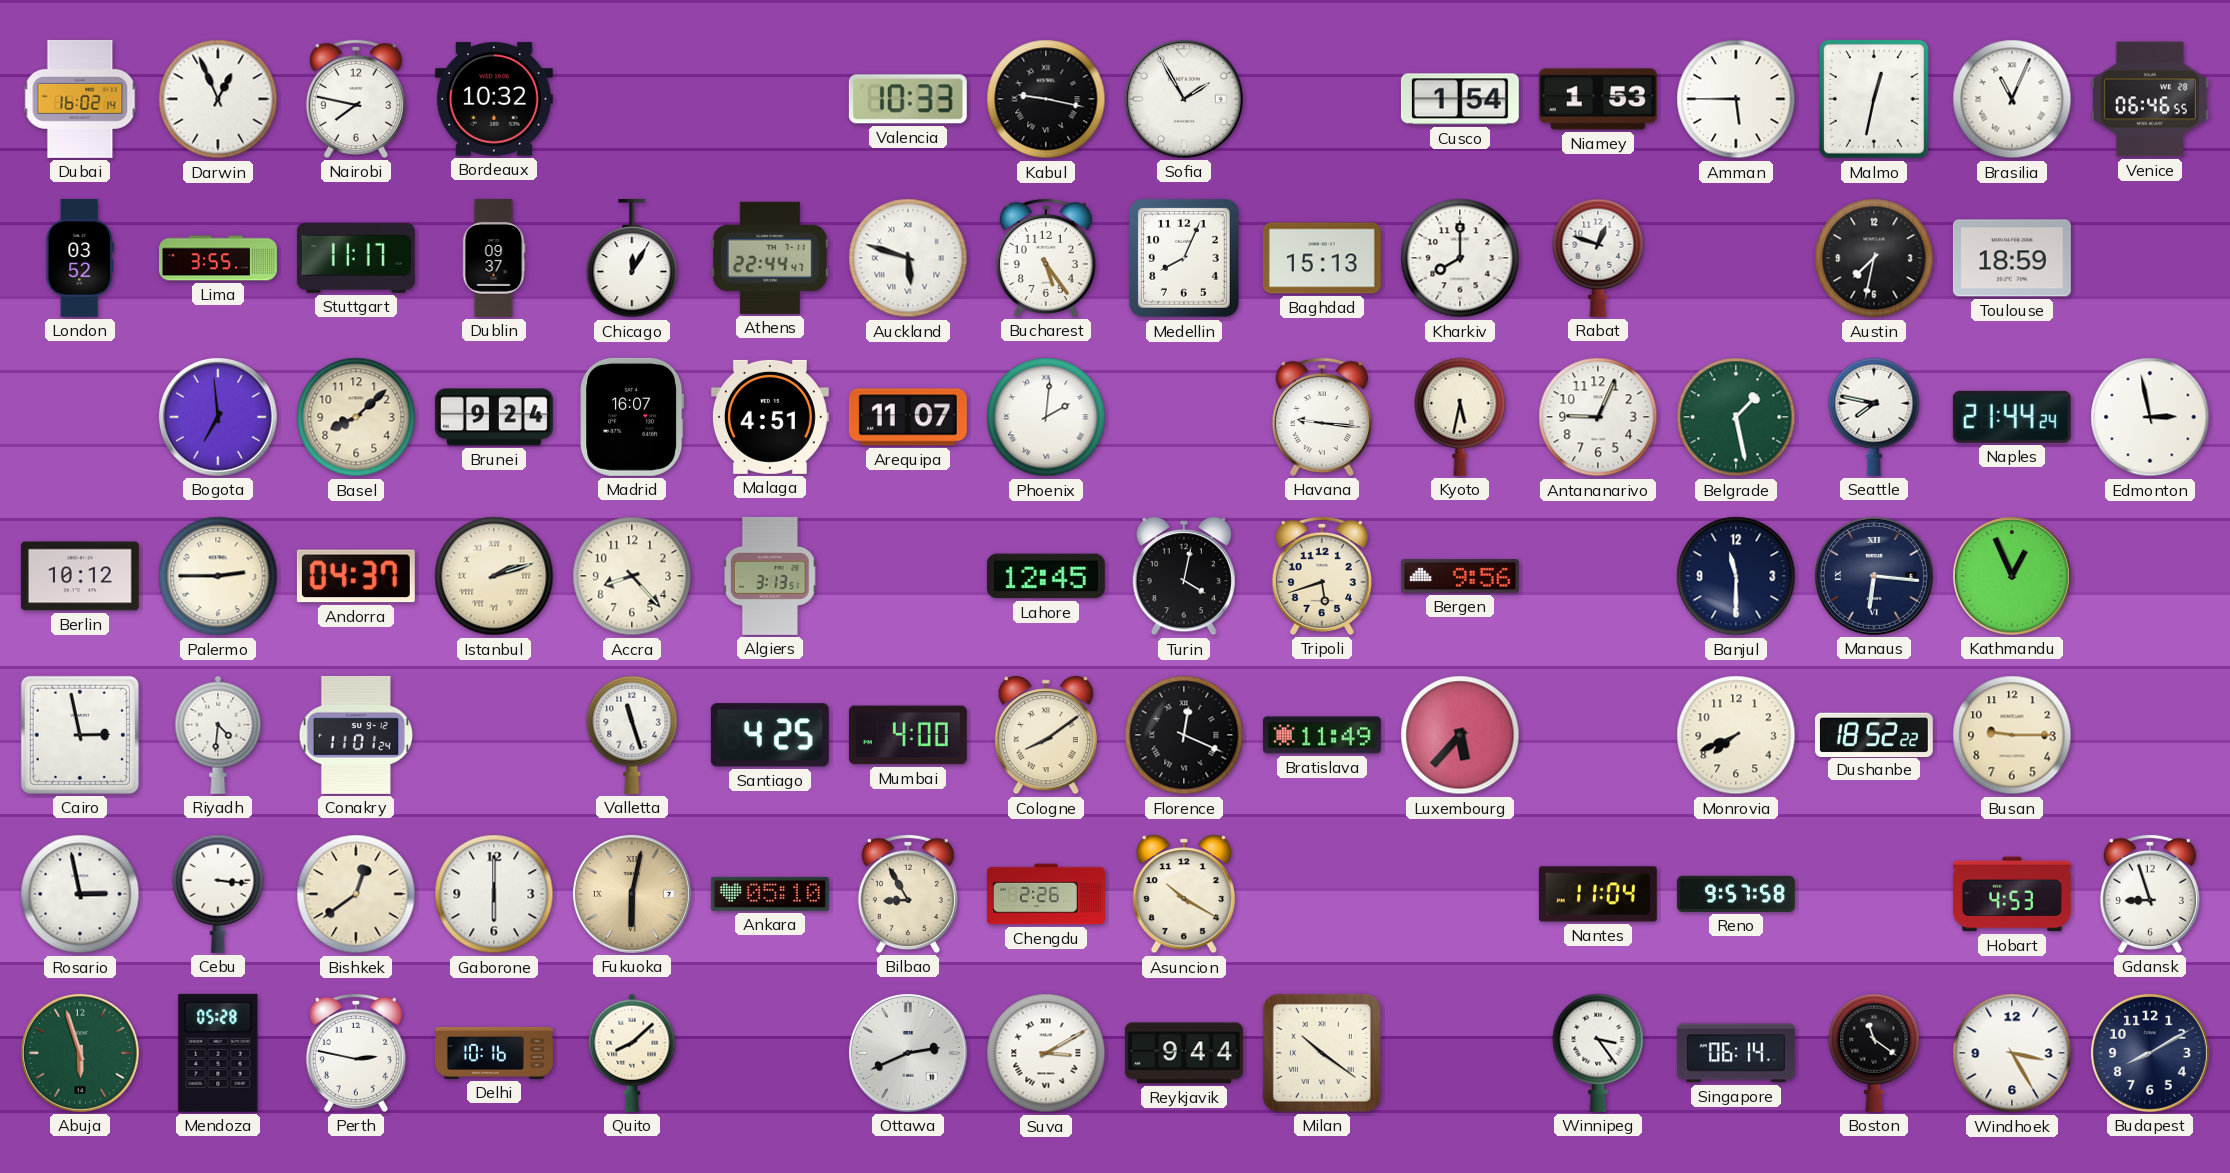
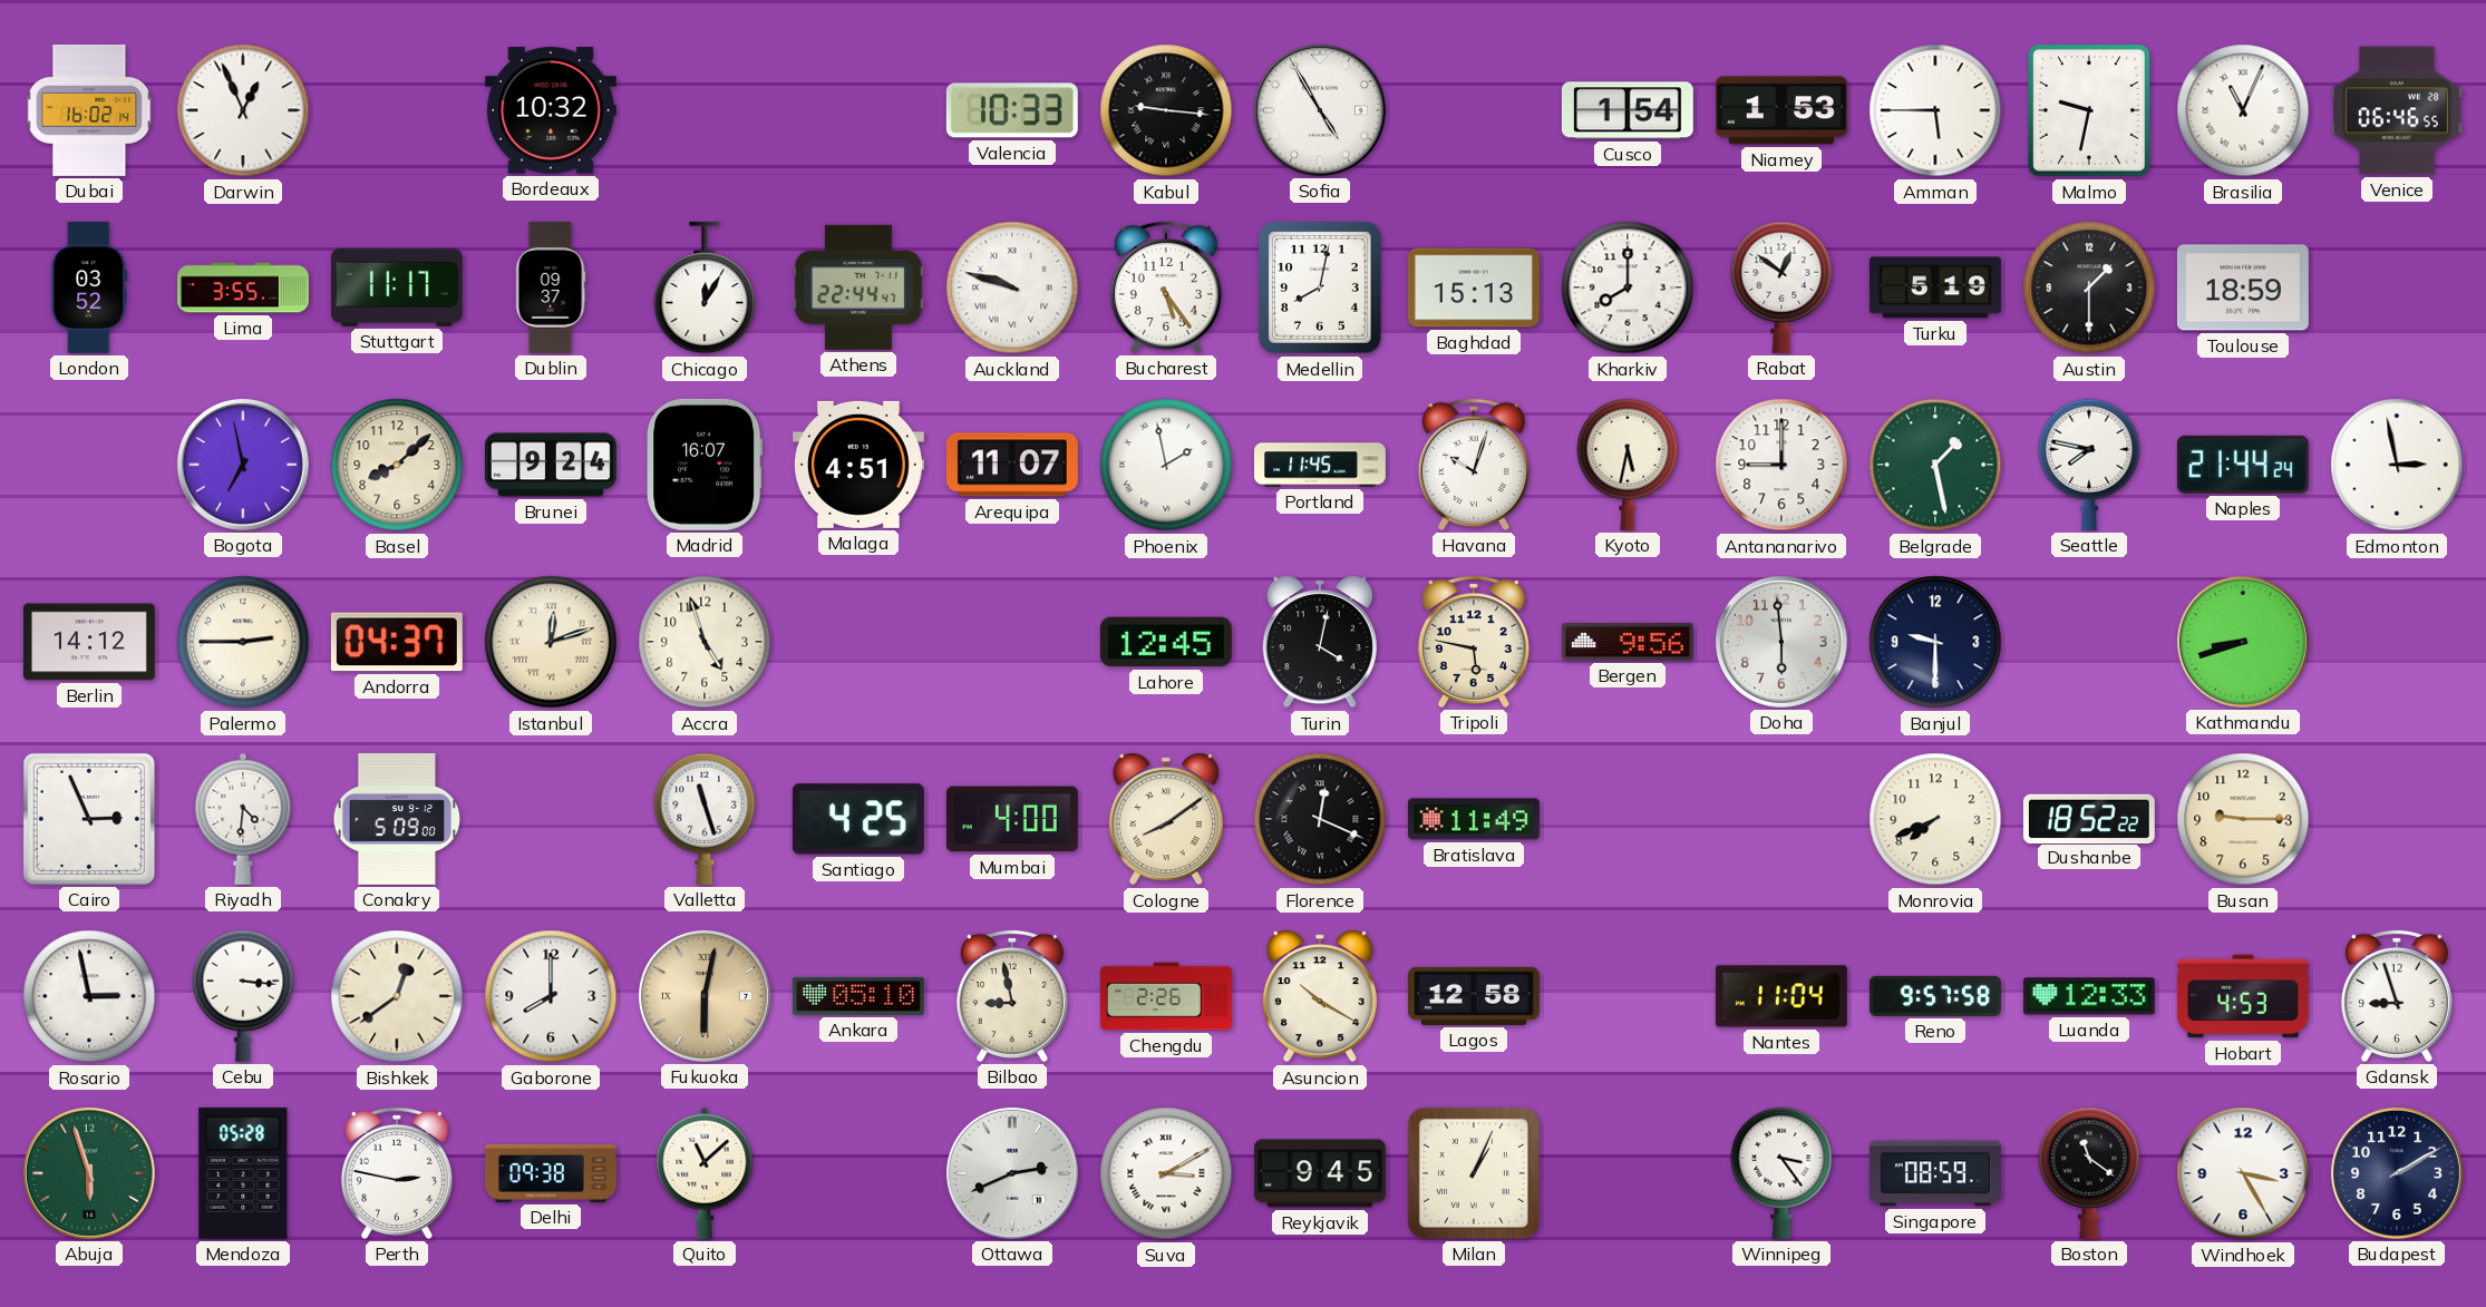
Nairobi: 7:47 -> none
Kabul: 9:17 -> 9:16
Sofia: 1:55 -> 4:55
Malmo: 12:32 -> 9:32
Auckland: 5:48 -> 9:48
Medellin: 8:04 -> 8:02
Rabat: 12:48 -> 12:51
Turku: none -> 5:19
Austin: 7:32 -> 1:30
Bogota: 6:59 -> 6:58
Phoenix: 2:01 -> 1:58
Portland: none -> 11:45
Havana: 9:16 -> 10:03
Antananarivo: 9:04 -> 9:00
Berlin: 10:12 -> 14:12
Istanbul: 2:12 -> 12:12
Accra: 8:23 -> 4:57
Algiers: 3:13 -> none
Tripoli: 5:42 -> 5:47
Doha: none -> 5:59
Banjul: 11:30 -> 9:30
Manaus: 6:16 -> none
Kathmandu: 12:56 -> 8:42
Cairo: 2:58 -> 2:56
Conakry: 11:01 -> 5:09
Luxembourg: 5:37 -> none
Gaborone: 6:00 -> 8:00
Bilbao: 8:55 -> 8:58
Lagos: none -> 12:58
Luanda: none -> 12:33
Delhi: 10:16 -> 09:38
Quito: 8:08 -> 11:08
Reykjavik: 9:44 -> 9:45
Milan: 10:21 -> 1:04
Singapore: 06:14 -> 08:59
Budapest: 8:10 -> 2:10
